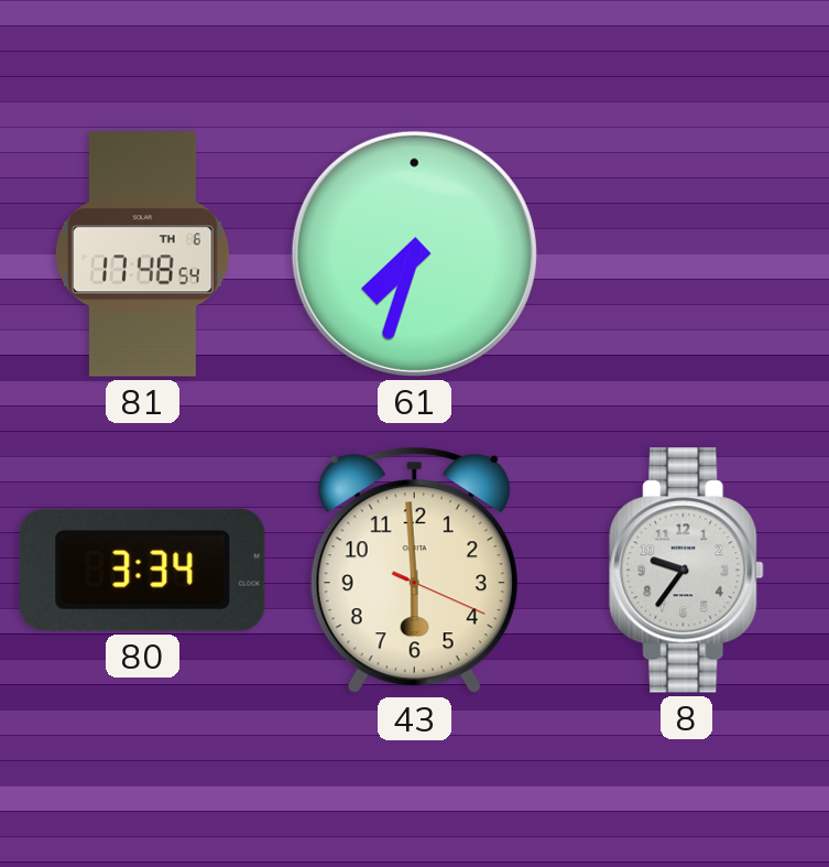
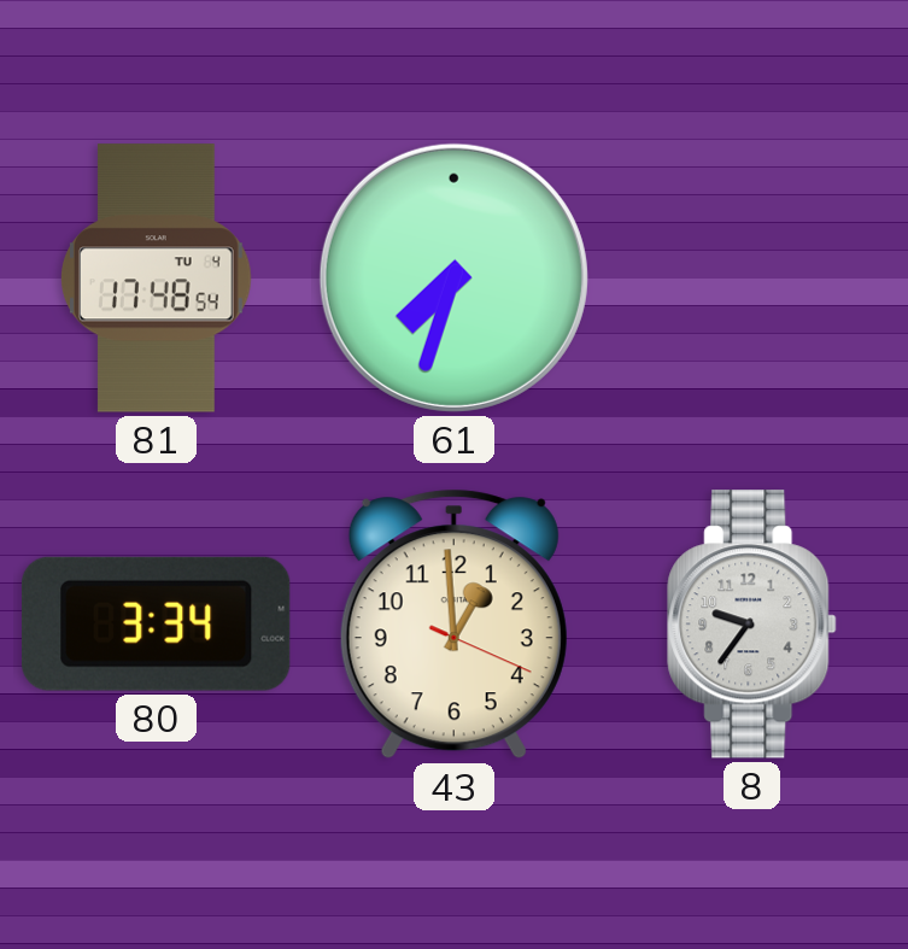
81 date: TH 6 -> TU 4
43: 5:59 -> 12:59
